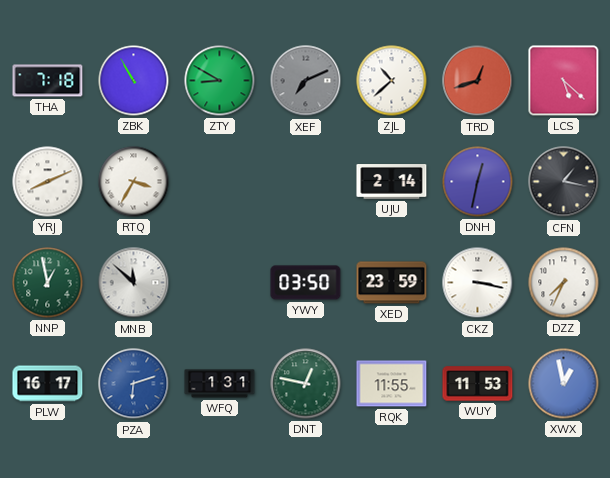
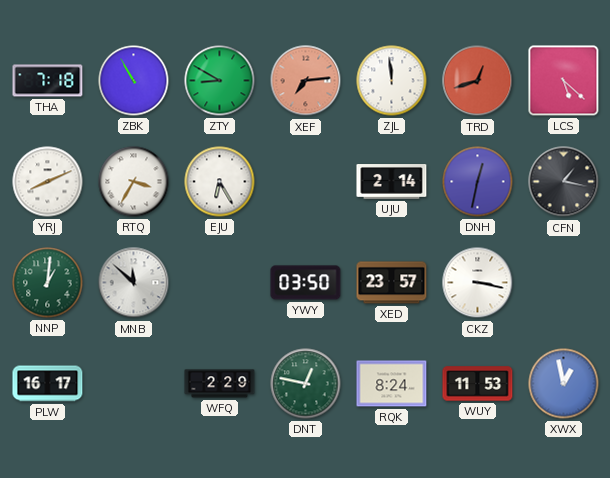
XEF: 7:11 -> 7:14
XEF dial: grey -> salmon
ZJL: 10:38 -> 11:59
EJU: none -> 6:25
NNP: 12:58 -> 1:01
XED: 23:59 -> 23:57
DZZ: 7:34 -> none
PZA: 6:12 -> none
WFQ: 1:31 -> 2:29
RQK: 11:55 -> 8:24
